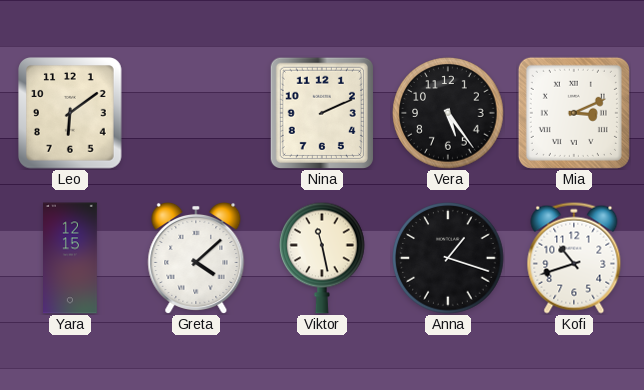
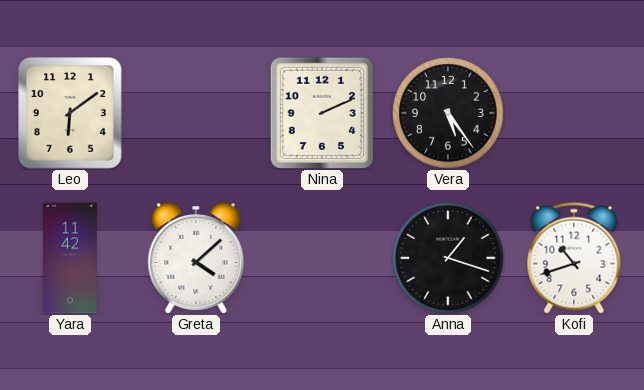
Mia: 3:11 -> none
Yara: 12:15 -> 11:42
Viktor: 11:28 -> none
